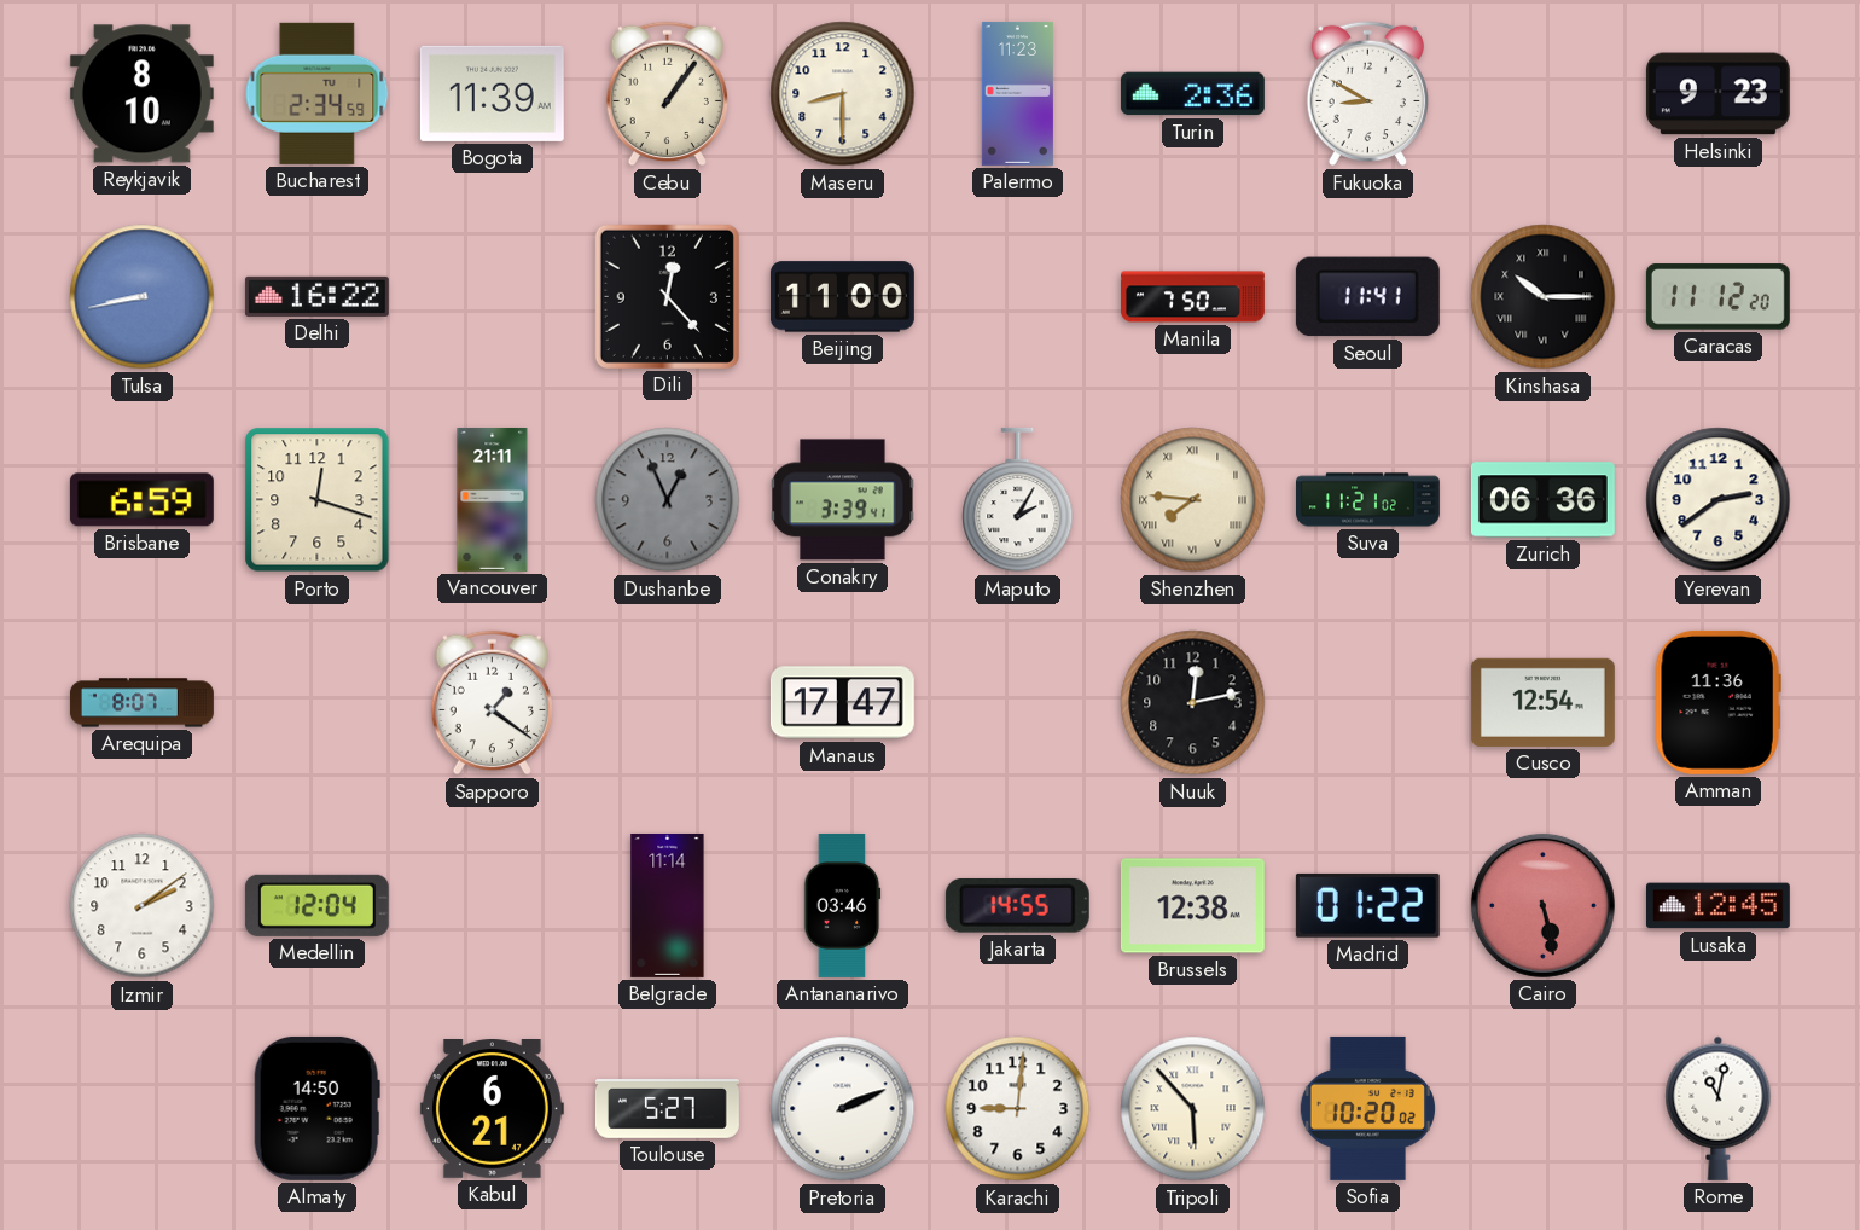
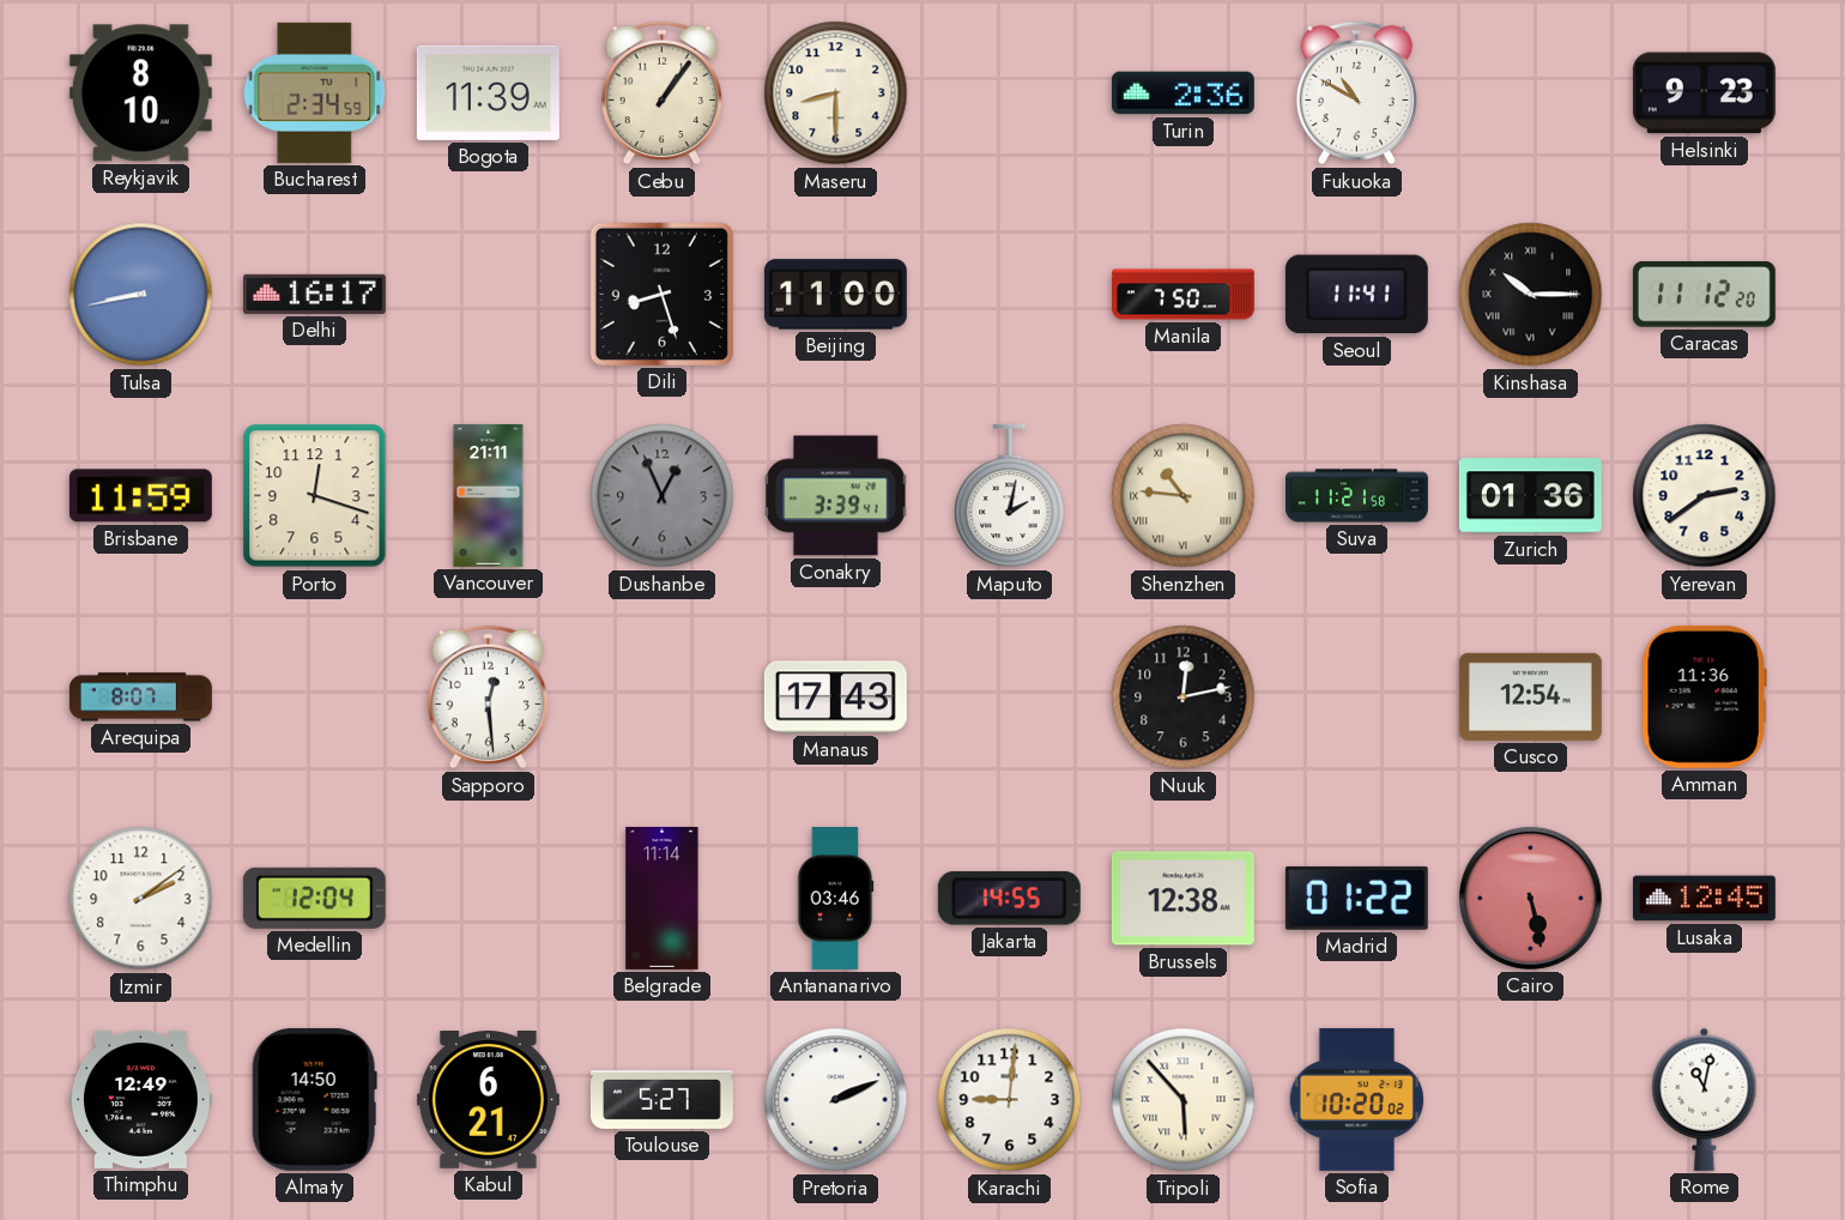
Palermo: 11:23 -> none
Fukuoka: 8:50 -> 10:50
Delhi: 16:22 -> 16:17
Dili: 12:23 -> 8:27
Brisbane: 6:59 -> 11:59
Maputo: 2:05 -> 2:02
Shenzhen: 7:46 -> 10:46
Suva: 11:21:02 -> 11:21:58
Zurich: 06:36 -> 01:36
Sapporo: 1:21 -> 12:29
Manaus: 17:47 -> 17:43
Thimphu: none -> 12:49
